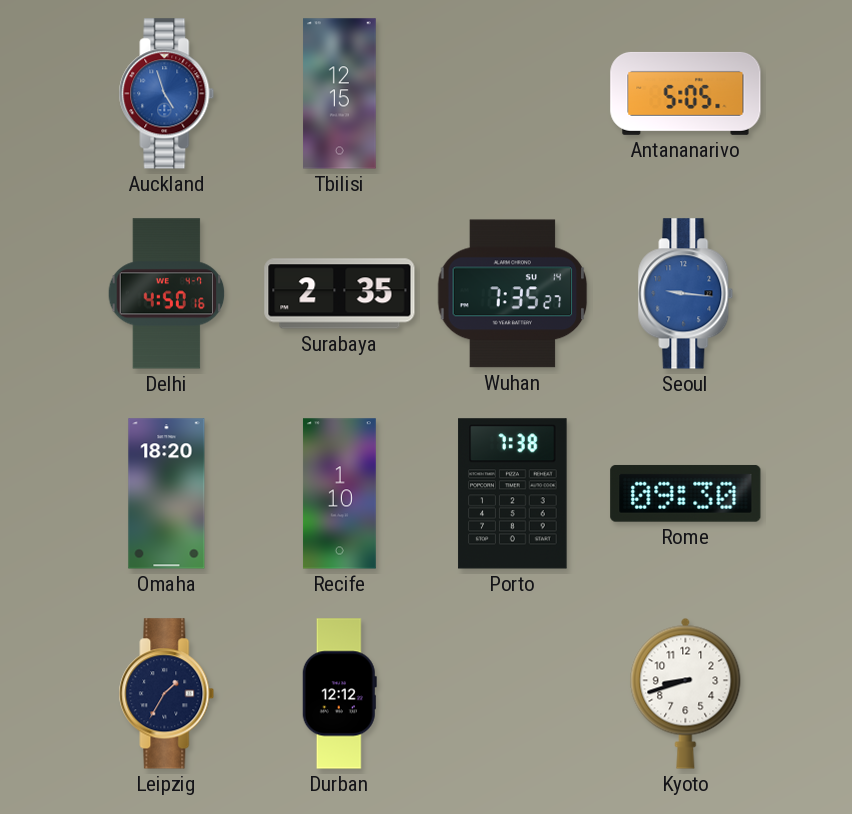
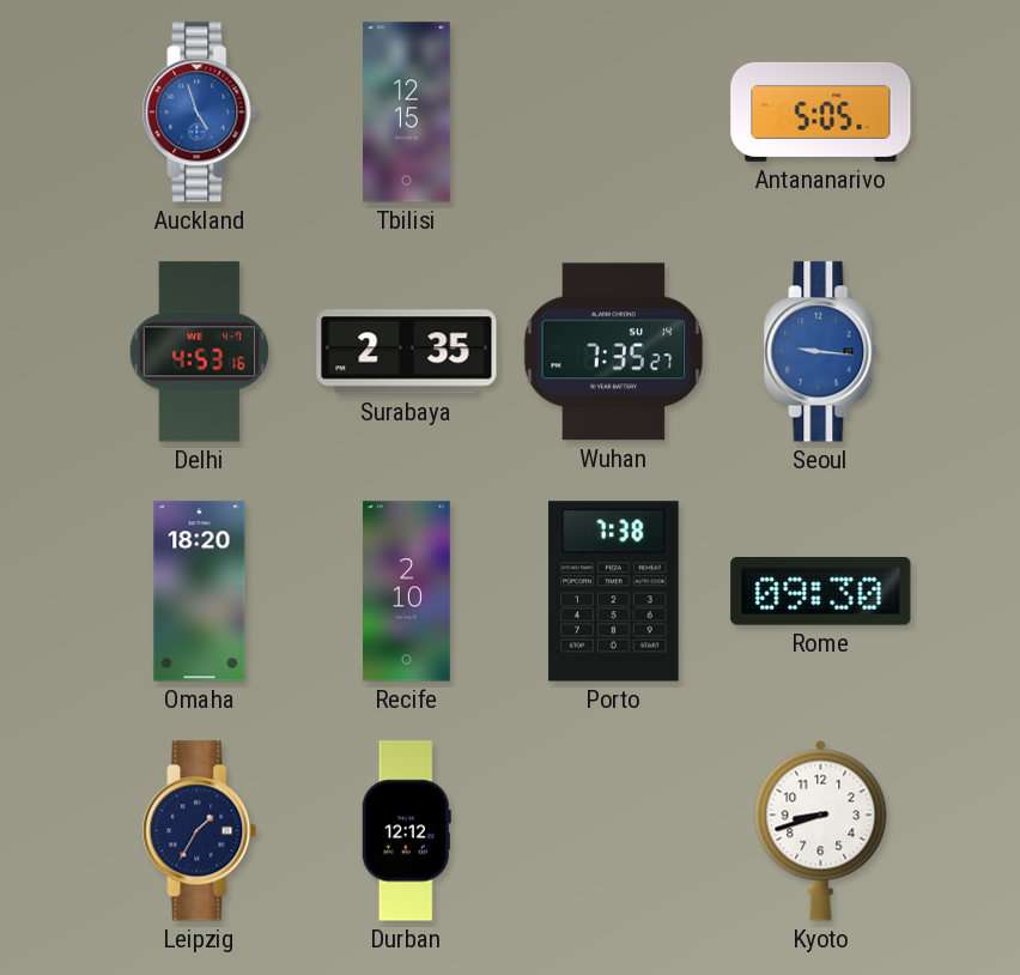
Delhi: 4:50 -> 4:53
Recife: 1:10 -> 2:10
